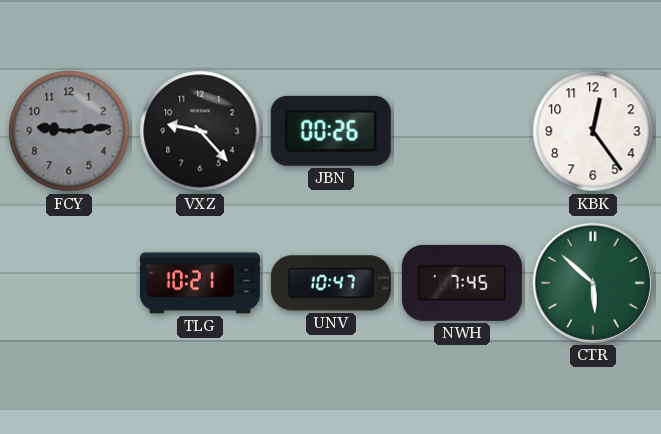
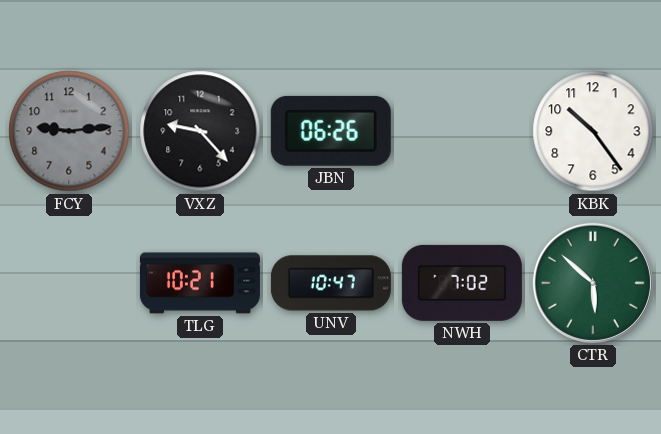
JBN: 00:26 -> 06:26
KBK: 12:24 -> 10:24
NWH: 7:45 -> 7:02
